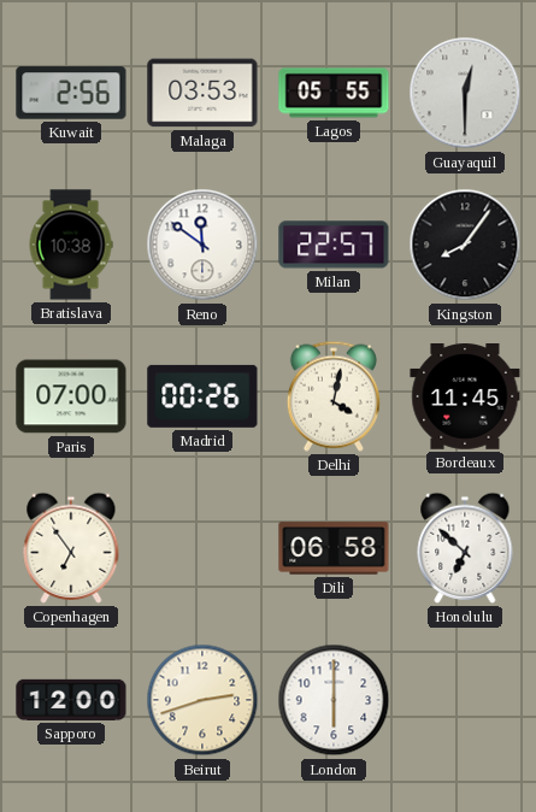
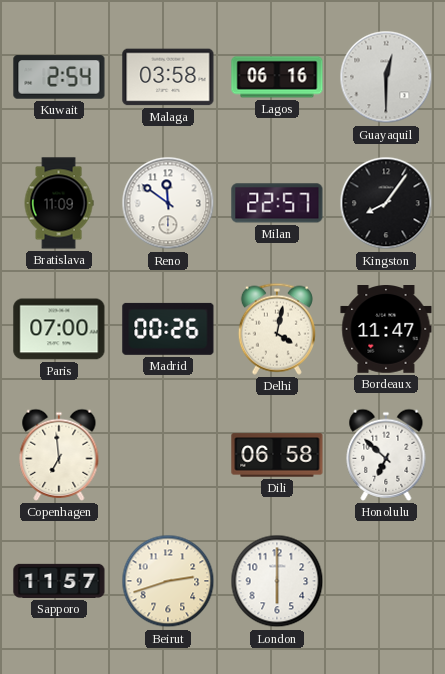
Kuwait: 2:56 -> 2:54
Malaga: 03:53 -> 03:58
Lagos: 05:55 -> 06:16
Bratislava: 10:38 -> 11:09
Bordeaux: 11:45 -> 11:47
Copenhagen: 6:54 -> 6:59
Sapporo: 12:00 -> 11:57
